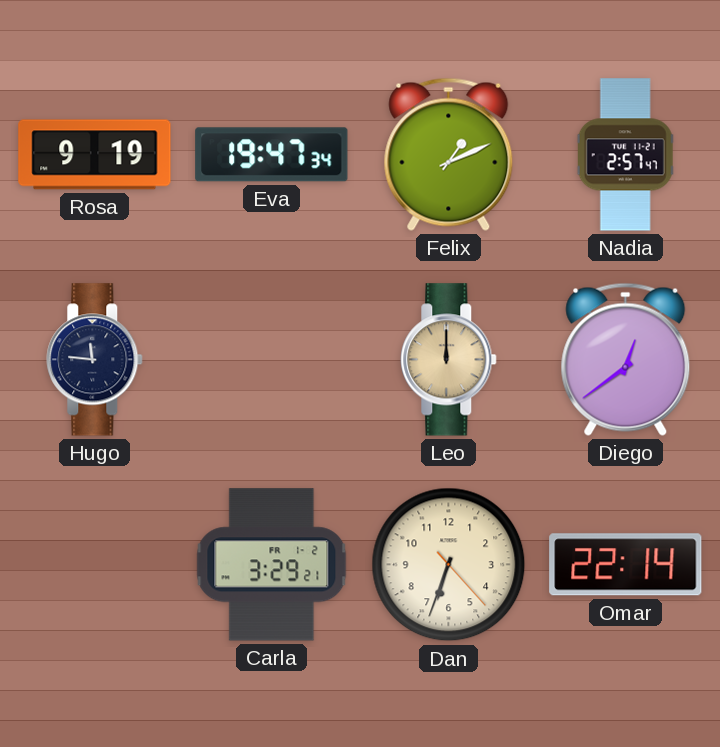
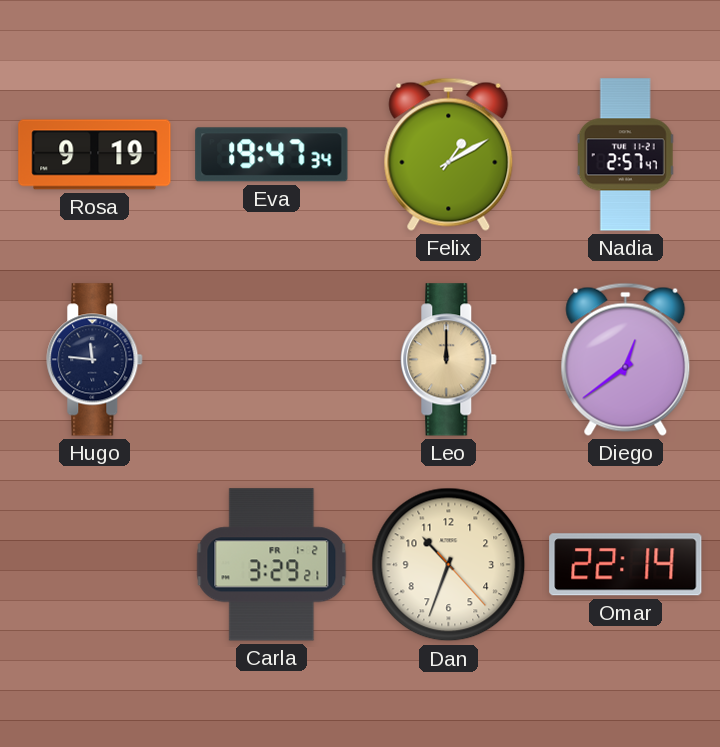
Felix: 1:11 -> 1:10
Dan: 6:33 -> 10:33
